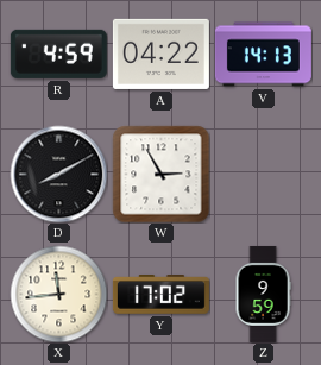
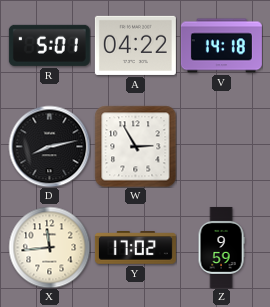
R: 4:59 -> 5:01
V: 14:13 -> 14:18
D: 8:10 -> 8:13
